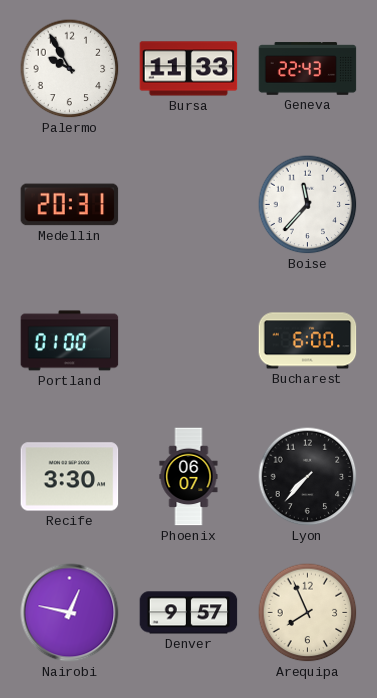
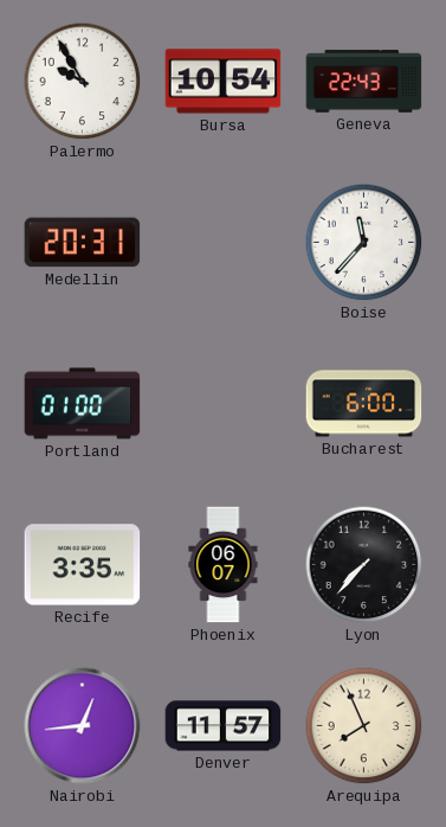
Bursa: 11:33 -> 10:54
Recife: 3:30 -> 3:35
Nairobi: 12:47 -> 12:44
Denver: 9:57 -> 11:57
